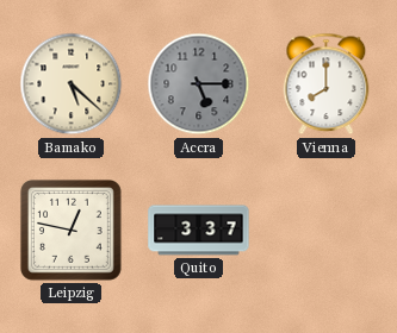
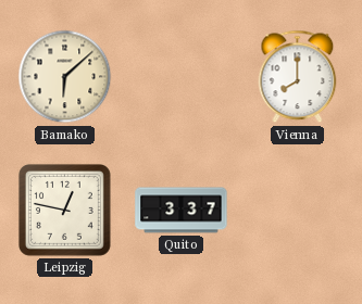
Bamako: 5:22 -> 6:08
Accra: 5:15 -> none
